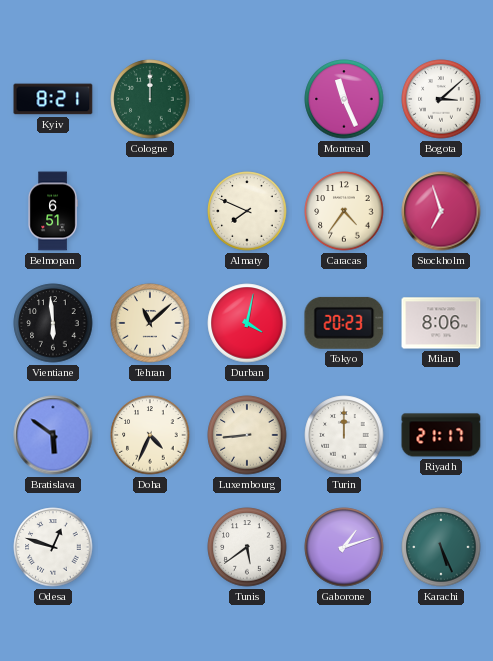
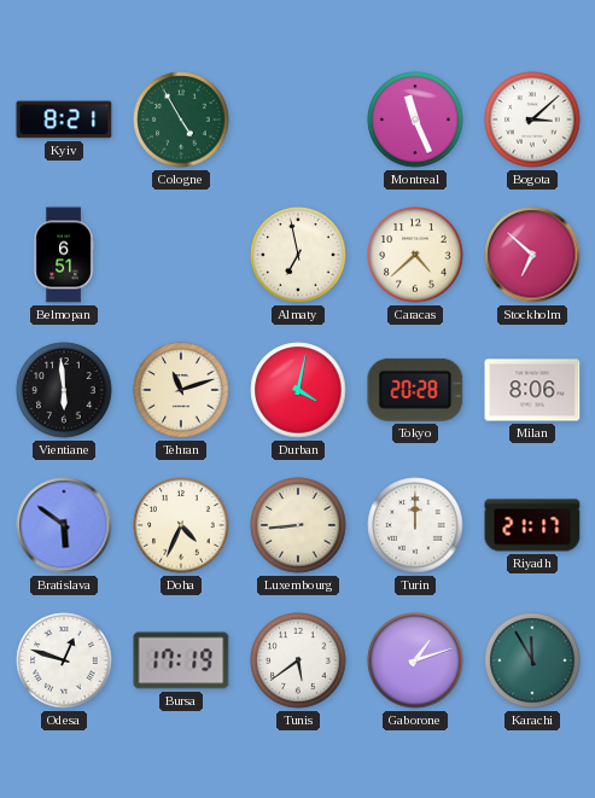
Cologne: 12:00 -> 4:55
Almaty: 7:49 -> 6:58
Caracas: 4:36 -> 4:38
Stockholm: 6:57 -> 6:52
Tehran: 11:08 -> 11:12
Tokyo: 20:23 -> 20:28
Bursa: none -> 17:19
Karachi: 5:26 -> 11:55
